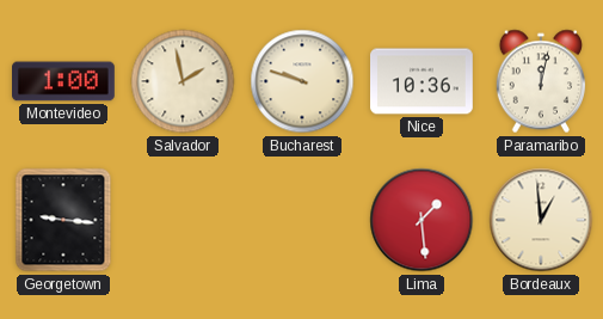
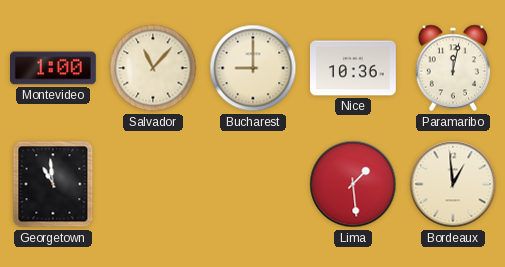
Salvador: 1:58 -> 11:07
Bucharest: 9:48 -> 9:00
Georgetown: 9:16 -> 10:59
